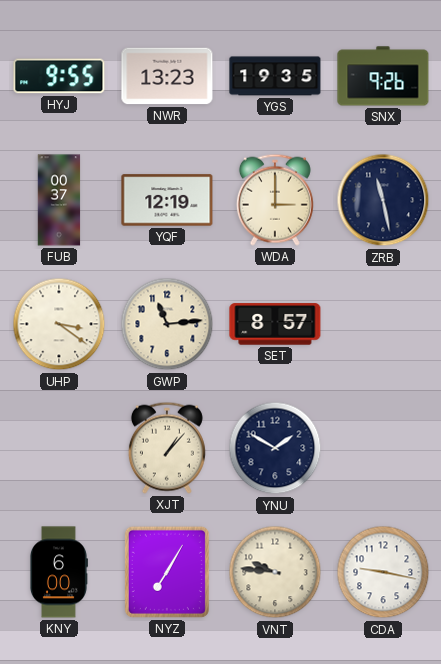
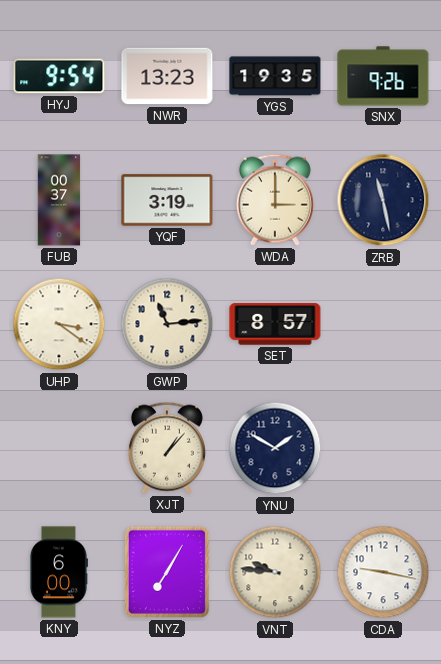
HYJ: 9:55 -> 9:54
YQF: 12:19 -> 3:19
